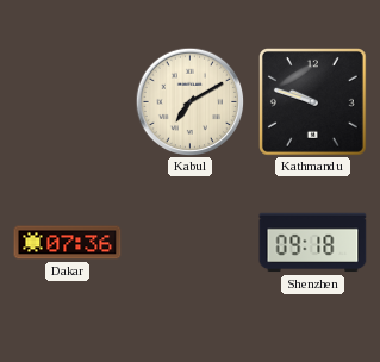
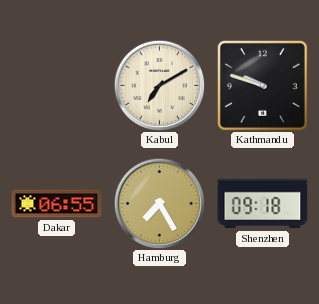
Dakar: 07:36 -> 06:55
Hamburg: none -> 7:25
